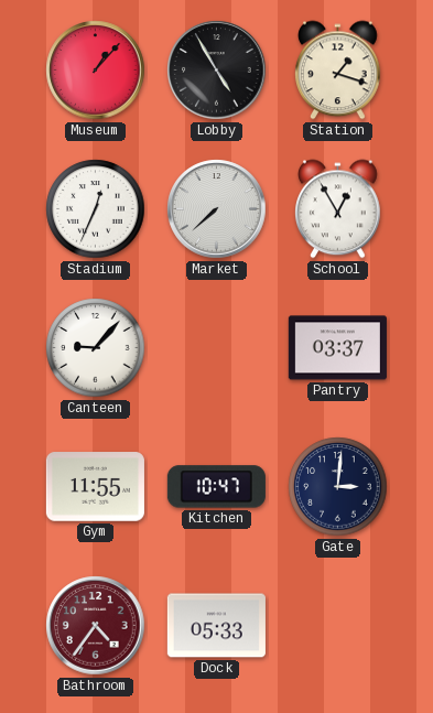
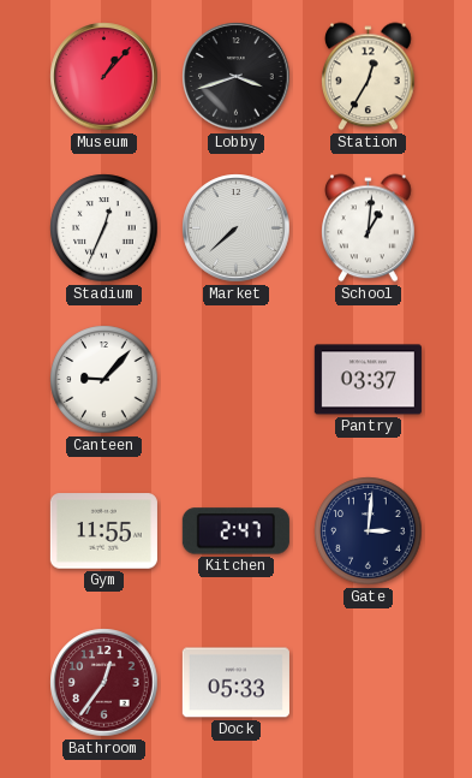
Lobby: 4:55 -> 3:42
Station: 1:18 -> 12:35
School: 12:55 -> 1:01
Kitchen: 10:47 -> 2:47
Bathroom: 4:36 -> 12:36
